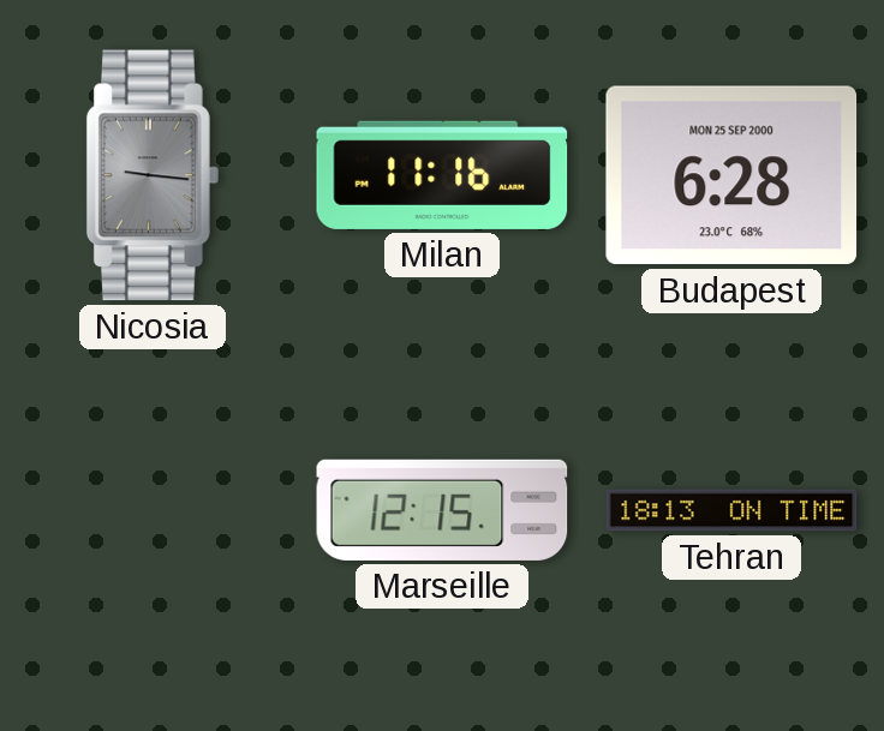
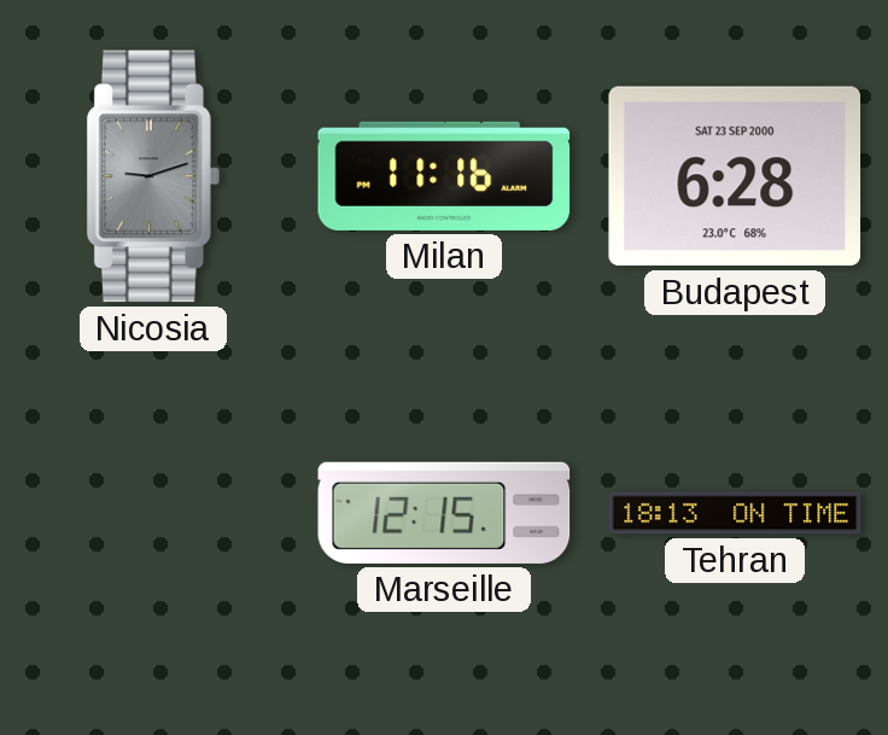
Nicosia: 9:16 -> 9:12
Budapest date: MON 25 SEP 2000 -> SAT 23 SEP 2000
